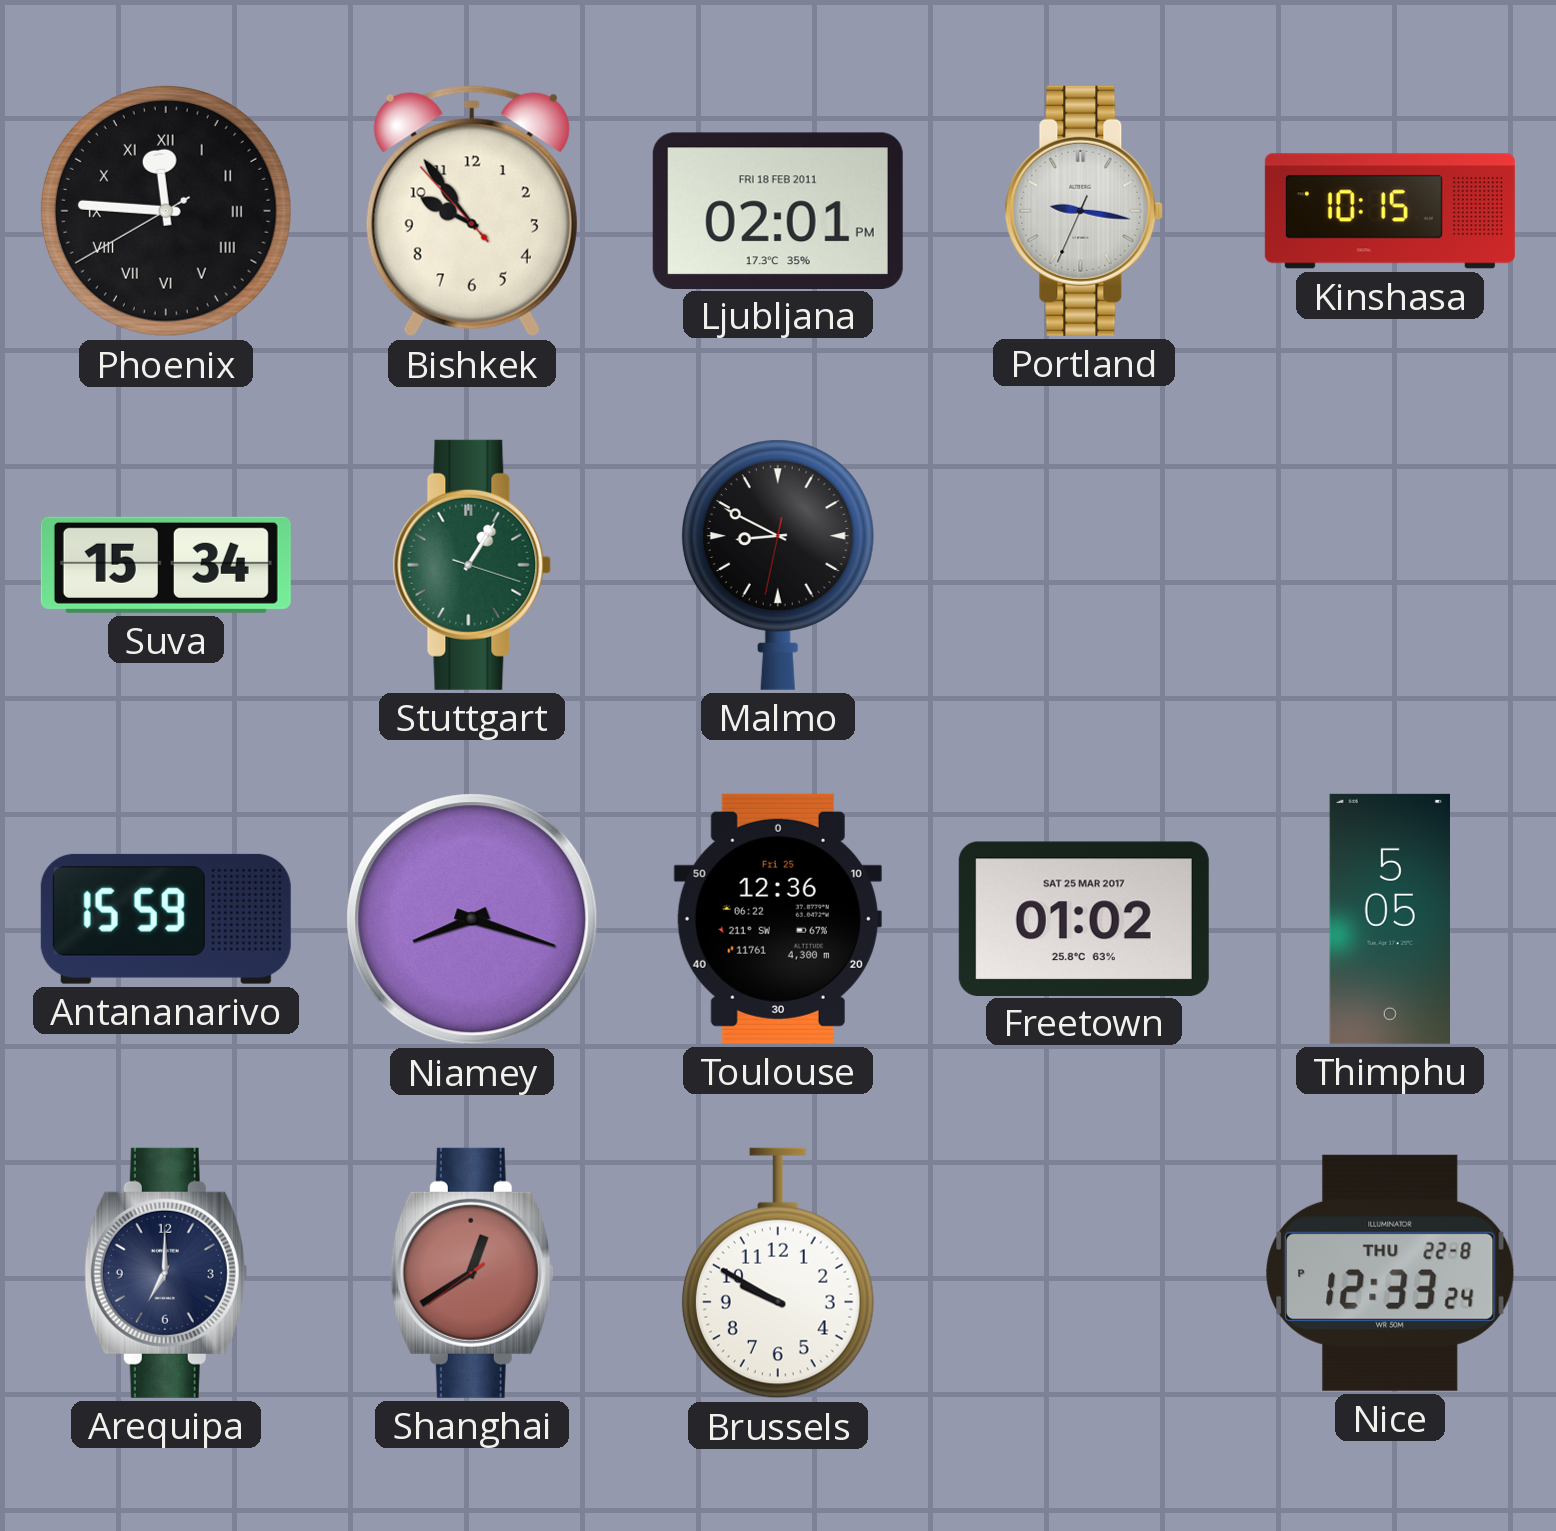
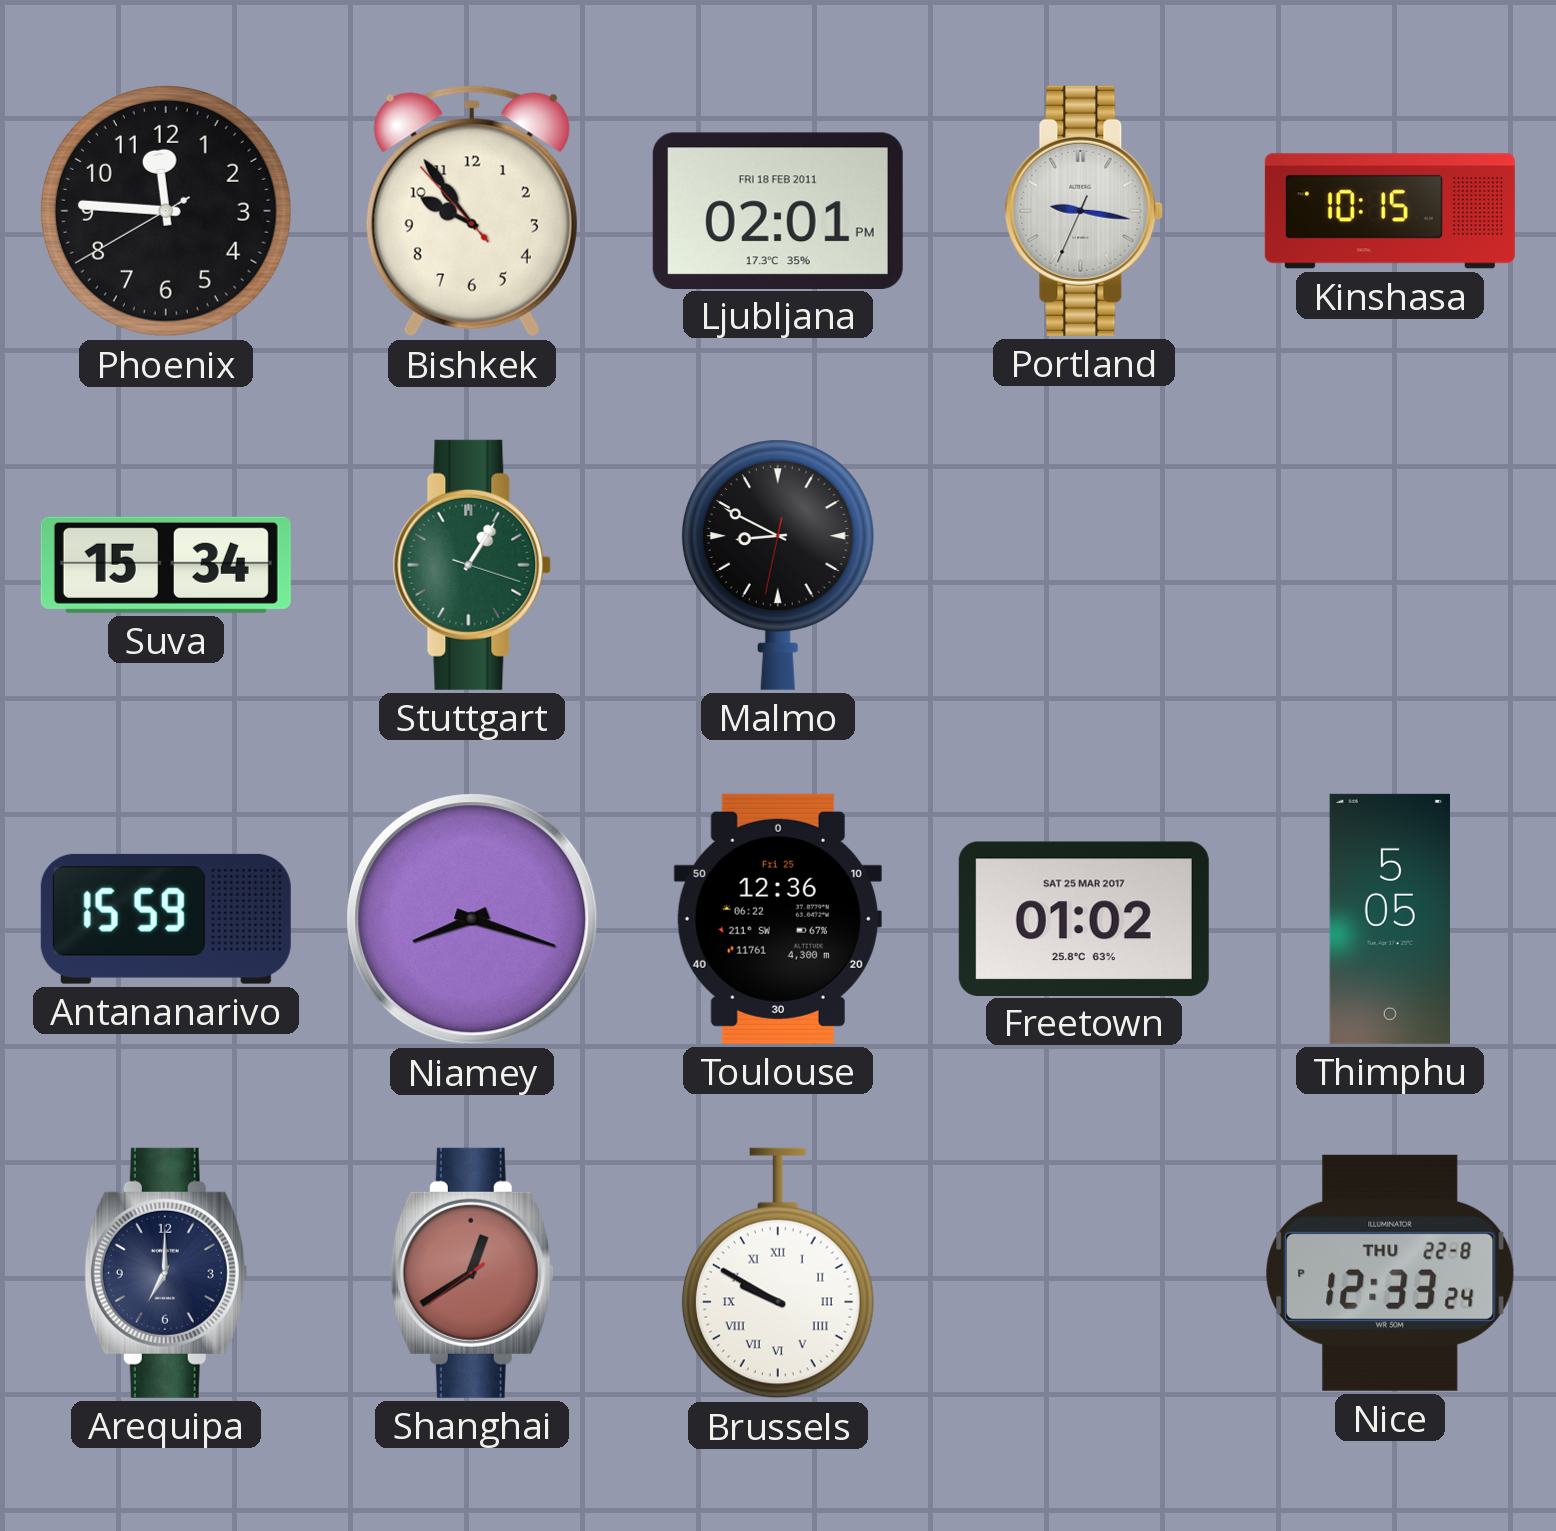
Phoenix numerals: Roman -> Arabic
Brussels numerals: Arabic -> Roman
